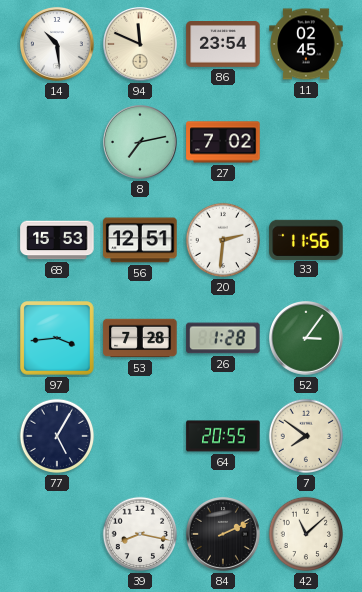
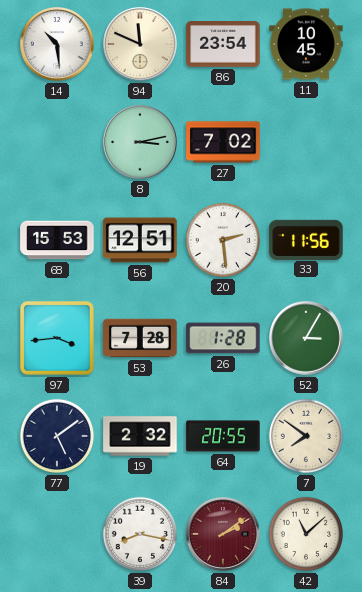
11: 02:45 -> 10:45
8: 7:13 -> 3:13
20: 2:31 -> 2:29
52: 3:06 -> 3:05
77: 5:05 -> 5:09
19: none -> 2:32
84: 2:11 -> 2:09
84 dial: black -> burgundy
